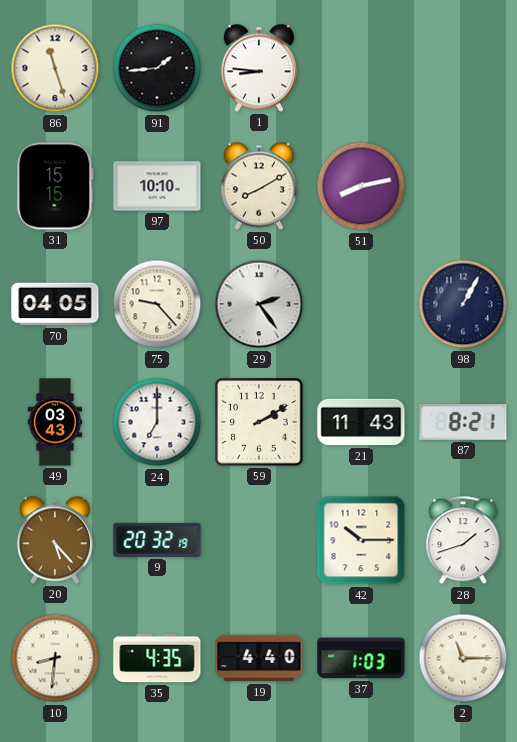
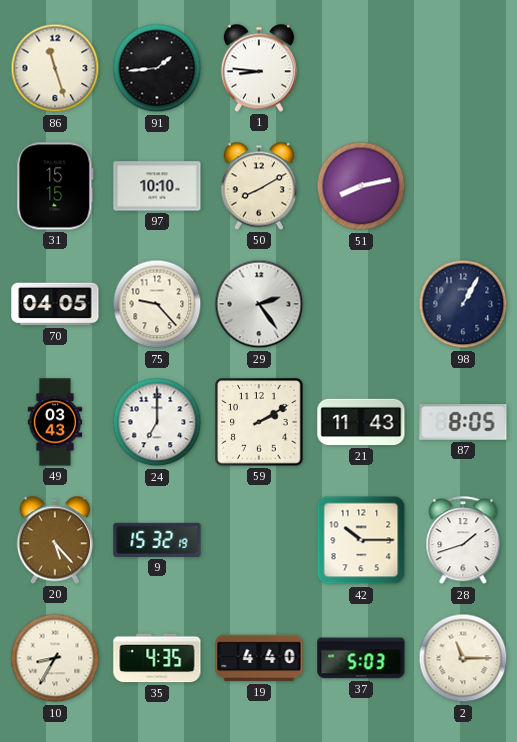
87: 8:21 -> 8:05
9: 20:32 -> 15:32
10: 8:31 -> 8:35
37: 1:03 -> 5:03
